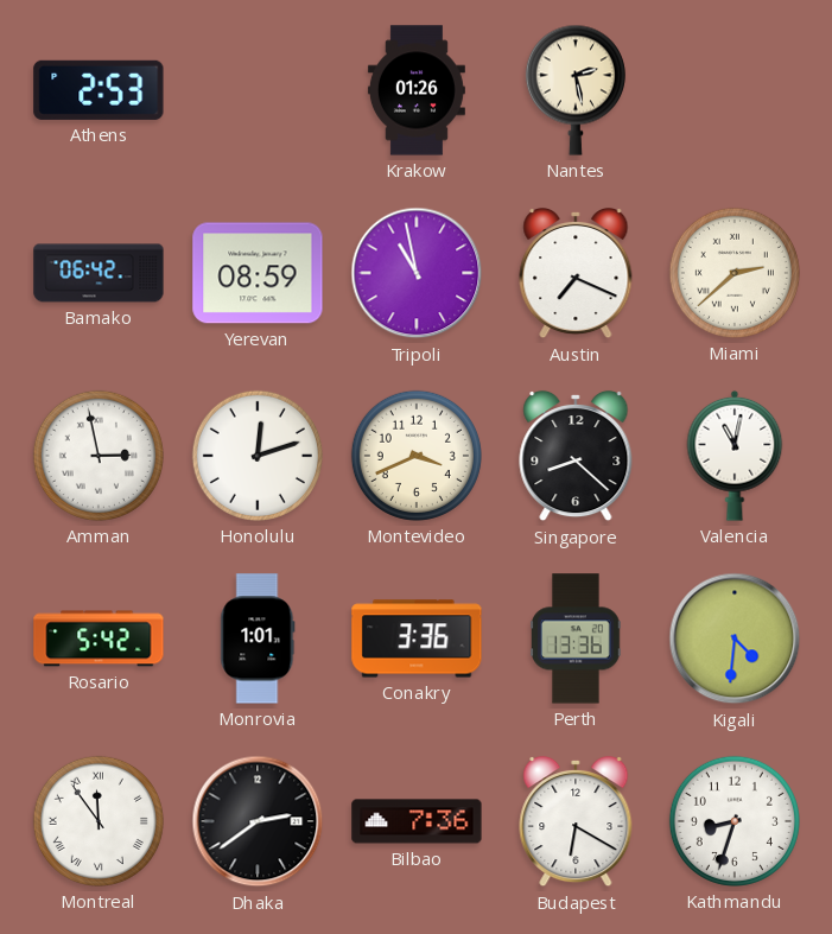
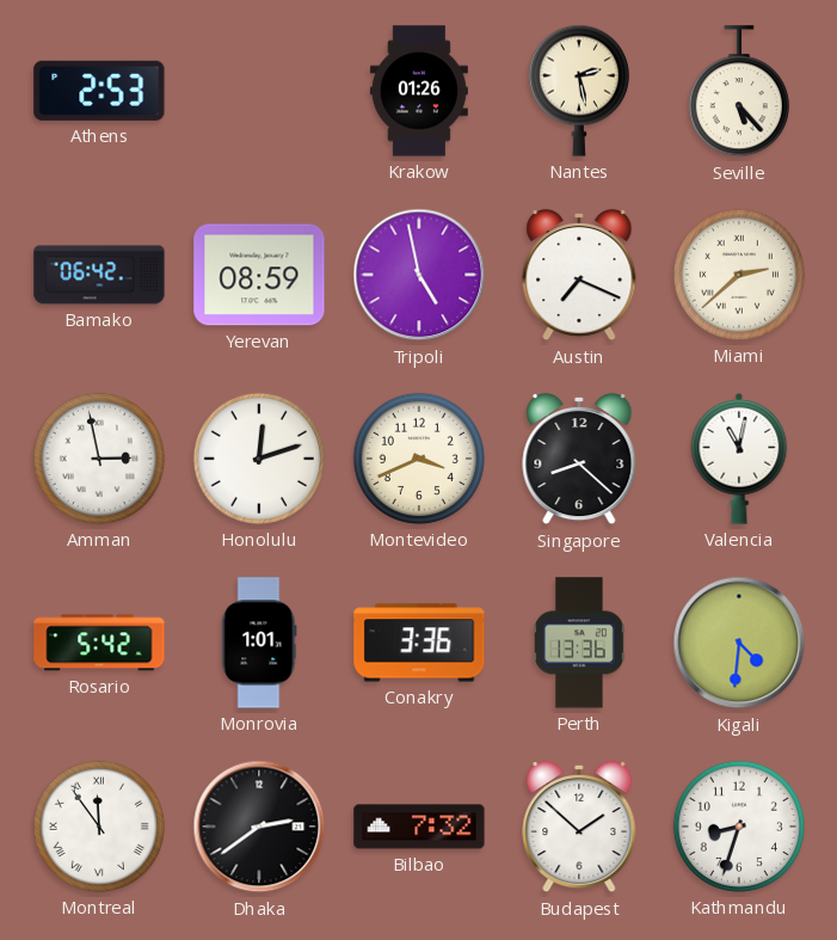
Seville: none -> 5:23
Tripoli: 10:58 -> 4:58
Bilbao: 7:36 -> 7:32
Budapest: 6:20 -> 1:52
